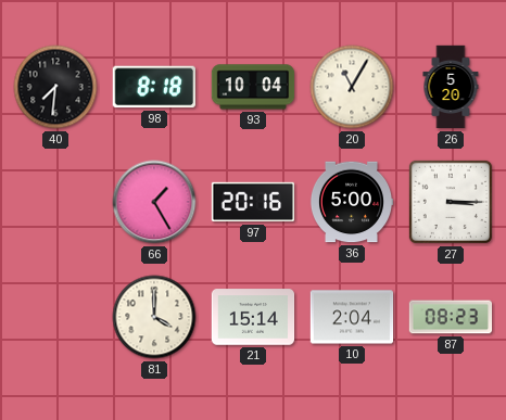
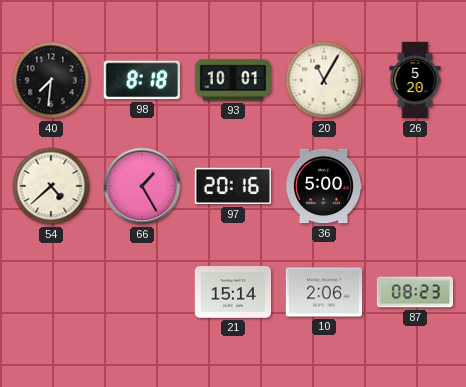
93: 10:04 -> 10:01
54: none -> 4:38
27: 3:15 -> none
81: 4:00 -> none
10: 2:04 -> 2:06
